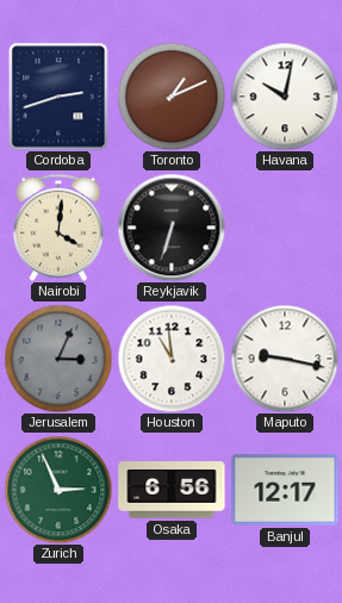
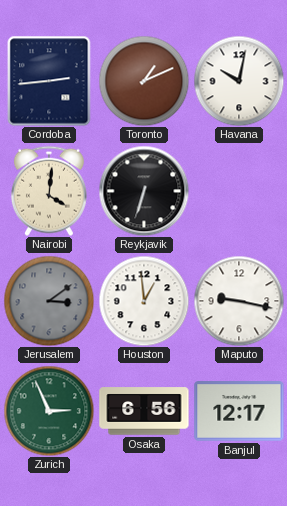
Cordoba: 2:42 -> 2:44
Jerusalem: 3:04 -> 3:09
Houston: 10:59 -> 12:59
